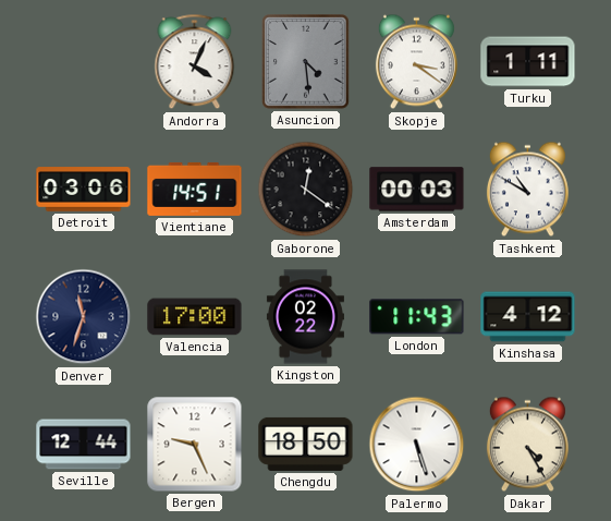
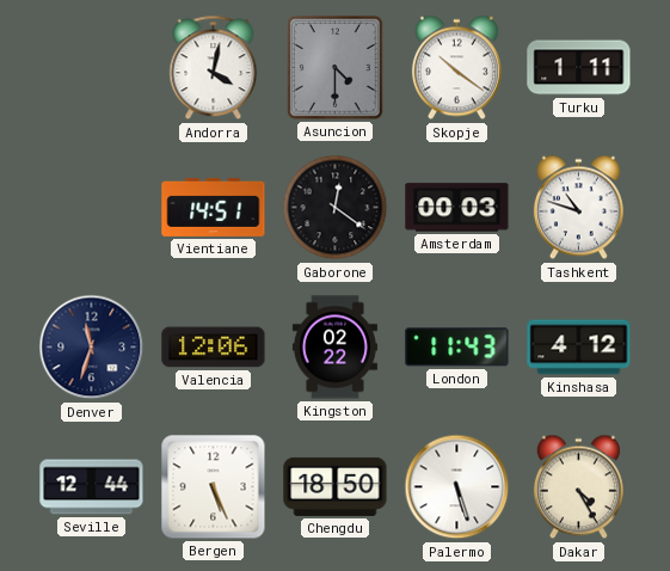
Andorra: 4:04 -> 4:02
Asuncion: 4:29 -> 4:30
Skopje: 3:21 -> 10:21
Detroit: 03:06 -> none
Tashkent: 10:50 -> 10:48
Valencia: 17:00 -> 12:06
Bergen: 9:26 -> 5:26
